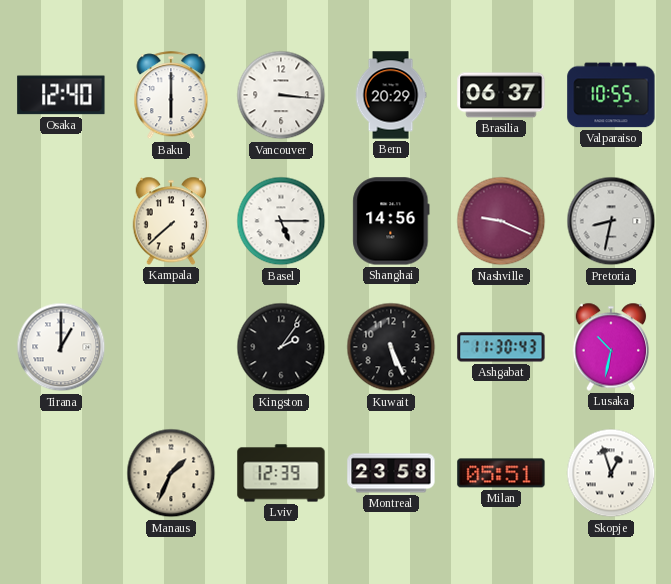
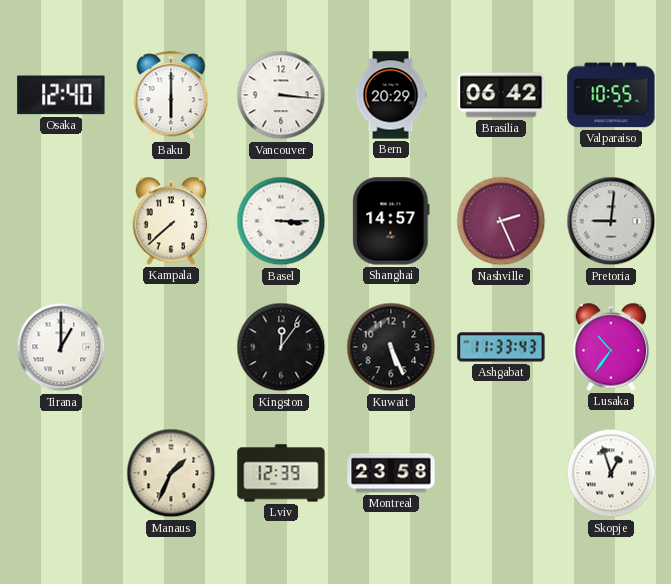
Brasilia: 06:37 -> 06:42
Basel: 5:15 -> 3:15
Shanghai: 14:56 -> 14:57
Nashville: 9:19 -> 2:26
Pretoria: 8:32 -> 9:01
Kingston: 2:06 -> 12:06
Ashgabat: 11:30 -> 11:33
Lusaka: 10:32 -> 10:36
Milan: 05:51 -> none
